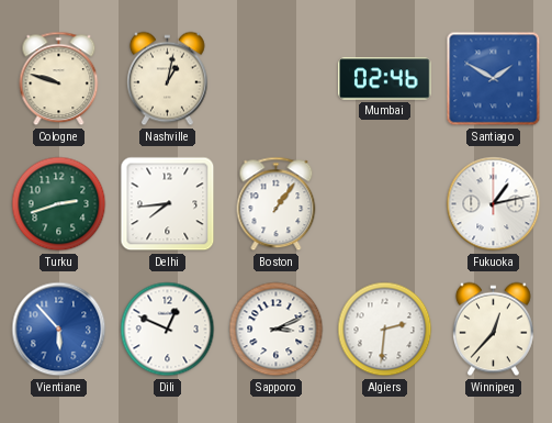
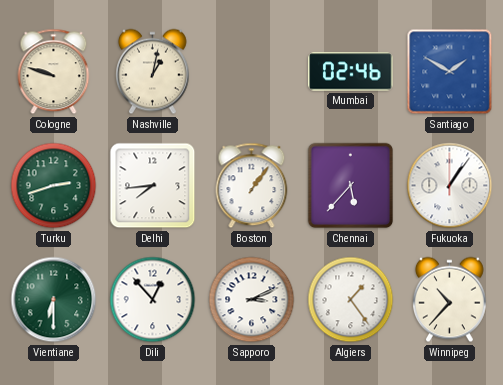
Chennai: none -> 5:37
Fukuoka: 1:13 -> 1:06
Vientiane: 5:53 -> 6:30
Vientiane dial: blue -> green
Dili: 12:49 -> 12:53
Algiers: 2:31 -> 1:24
Winnipeg: 12:37 -> 10:37
